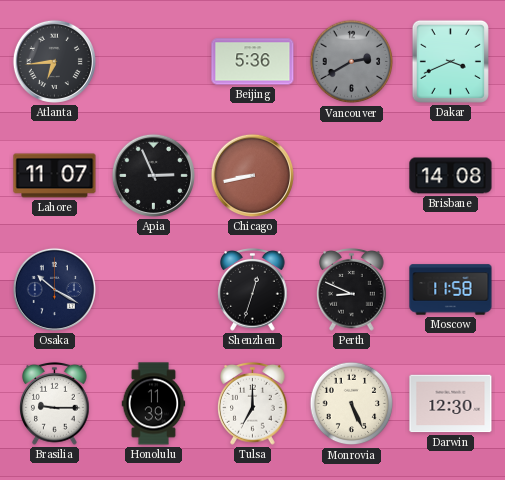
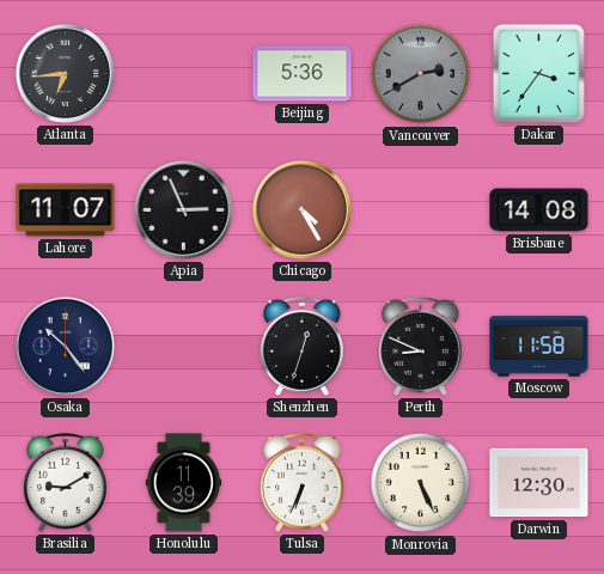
Dakar: 3:41 -> 3:36
Chicago: 8:43 -> 4:25
Osaka: 10:20 -> 10:24
Brasilia: 9:15 -> 9:10
Tulsa: 7:00 -> 6:34
